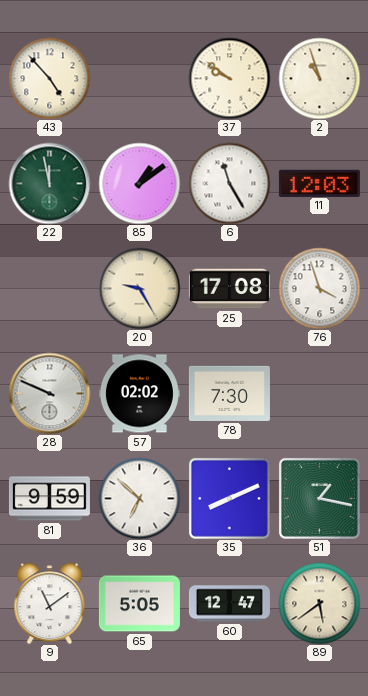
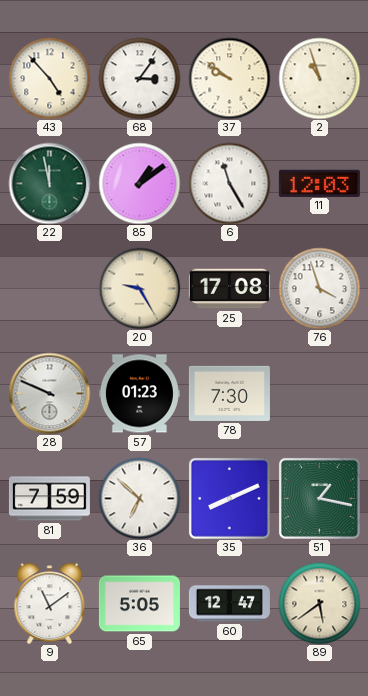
68: none -> 3:06
57: 02:02 -> 01:23
81: 9:59 -> 7:59
